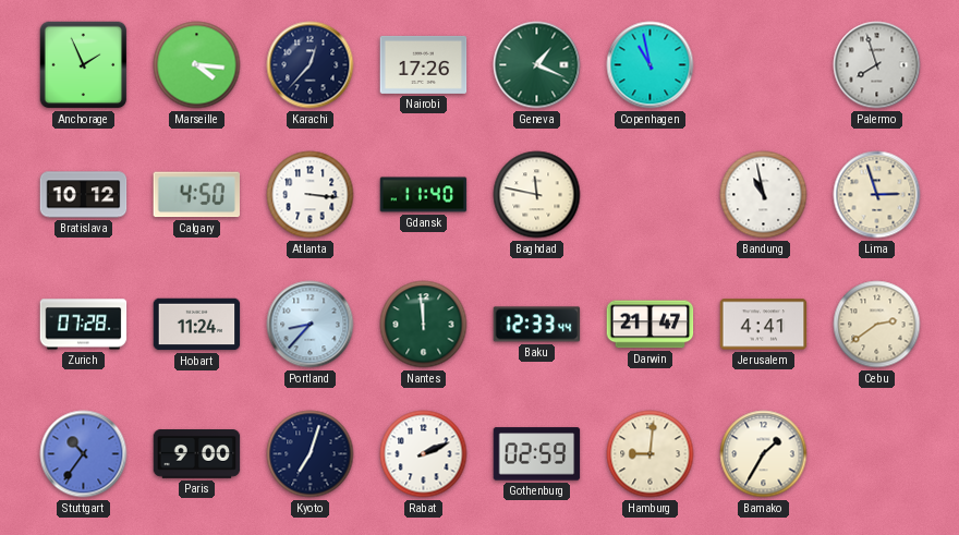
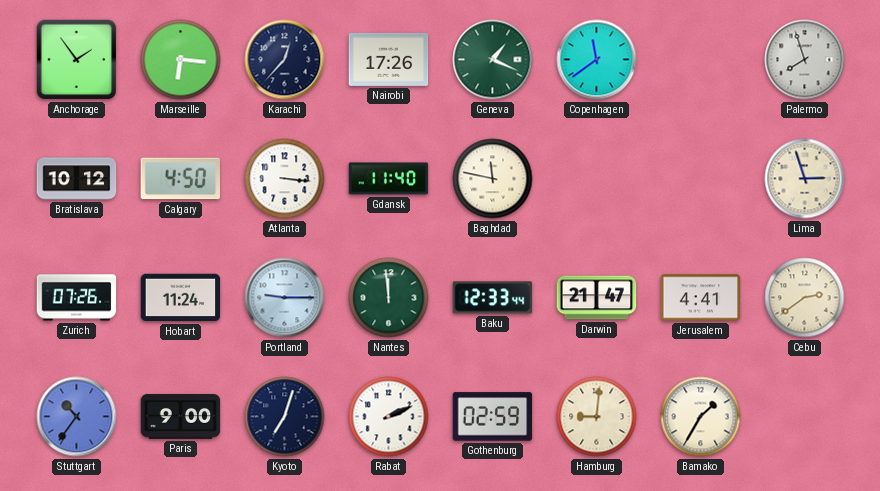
Anchorage: 1:56 -> 1:54
Marseille: 4:16 -> 6:16
Copenhagen: 10:58 -> 11:39
Bandung: 10:58 -> none
Zurich: 07:28 -> 07:26
Portland: 8:37 -> 9:15
